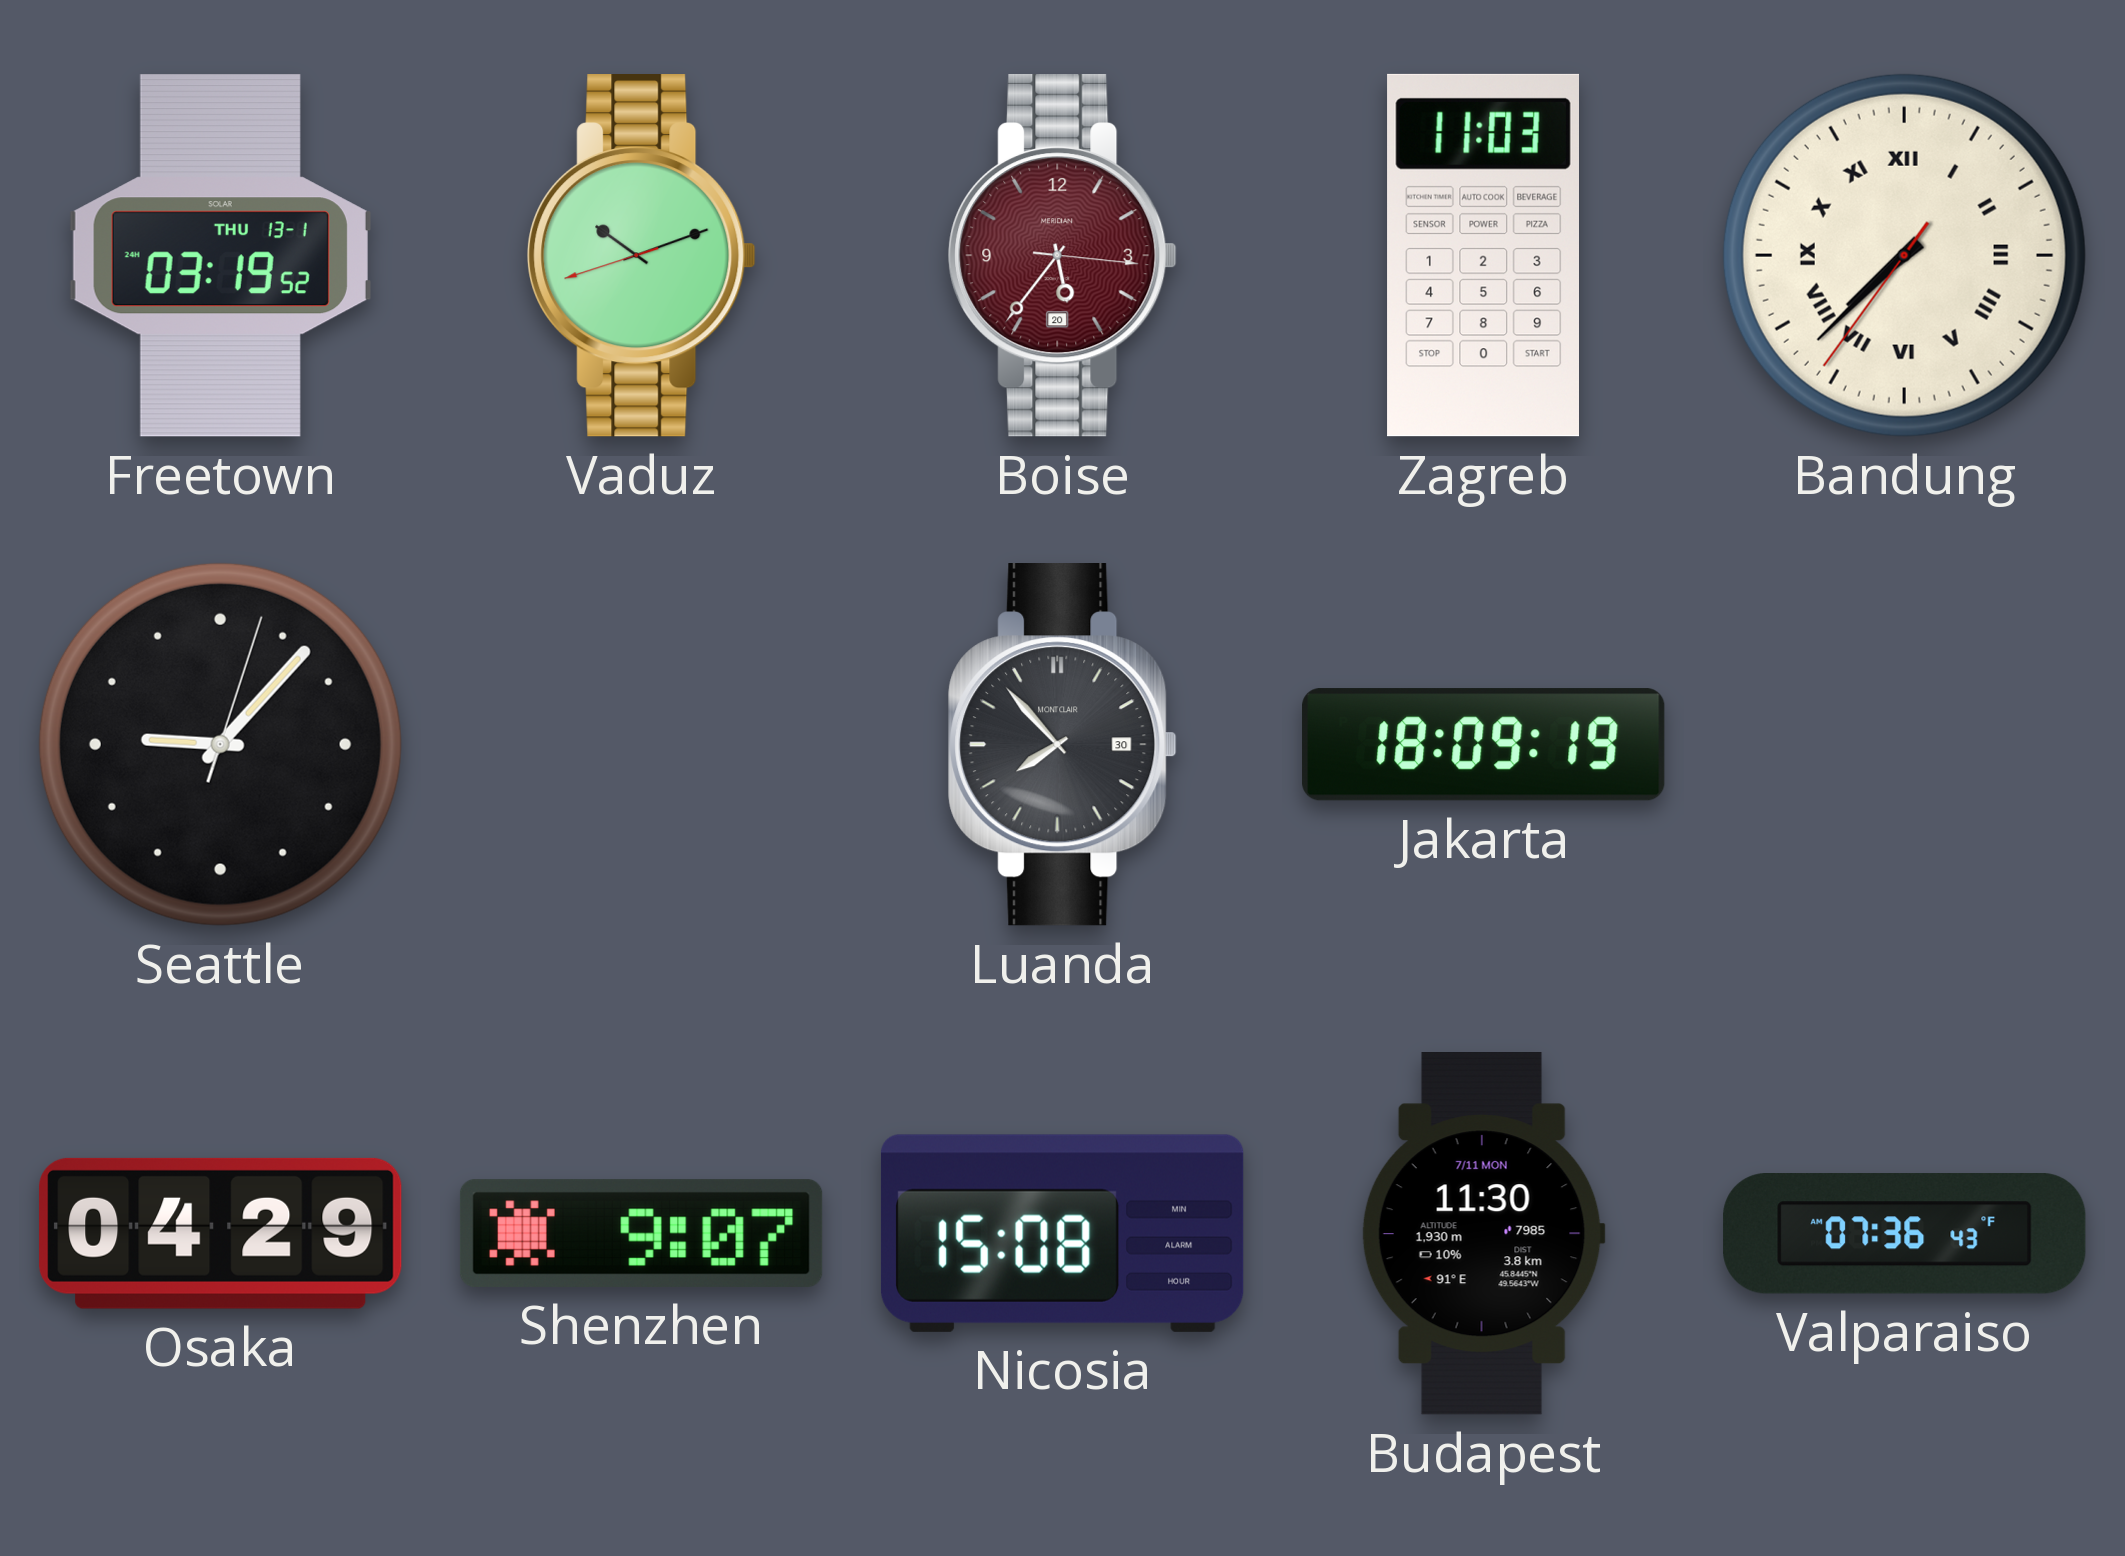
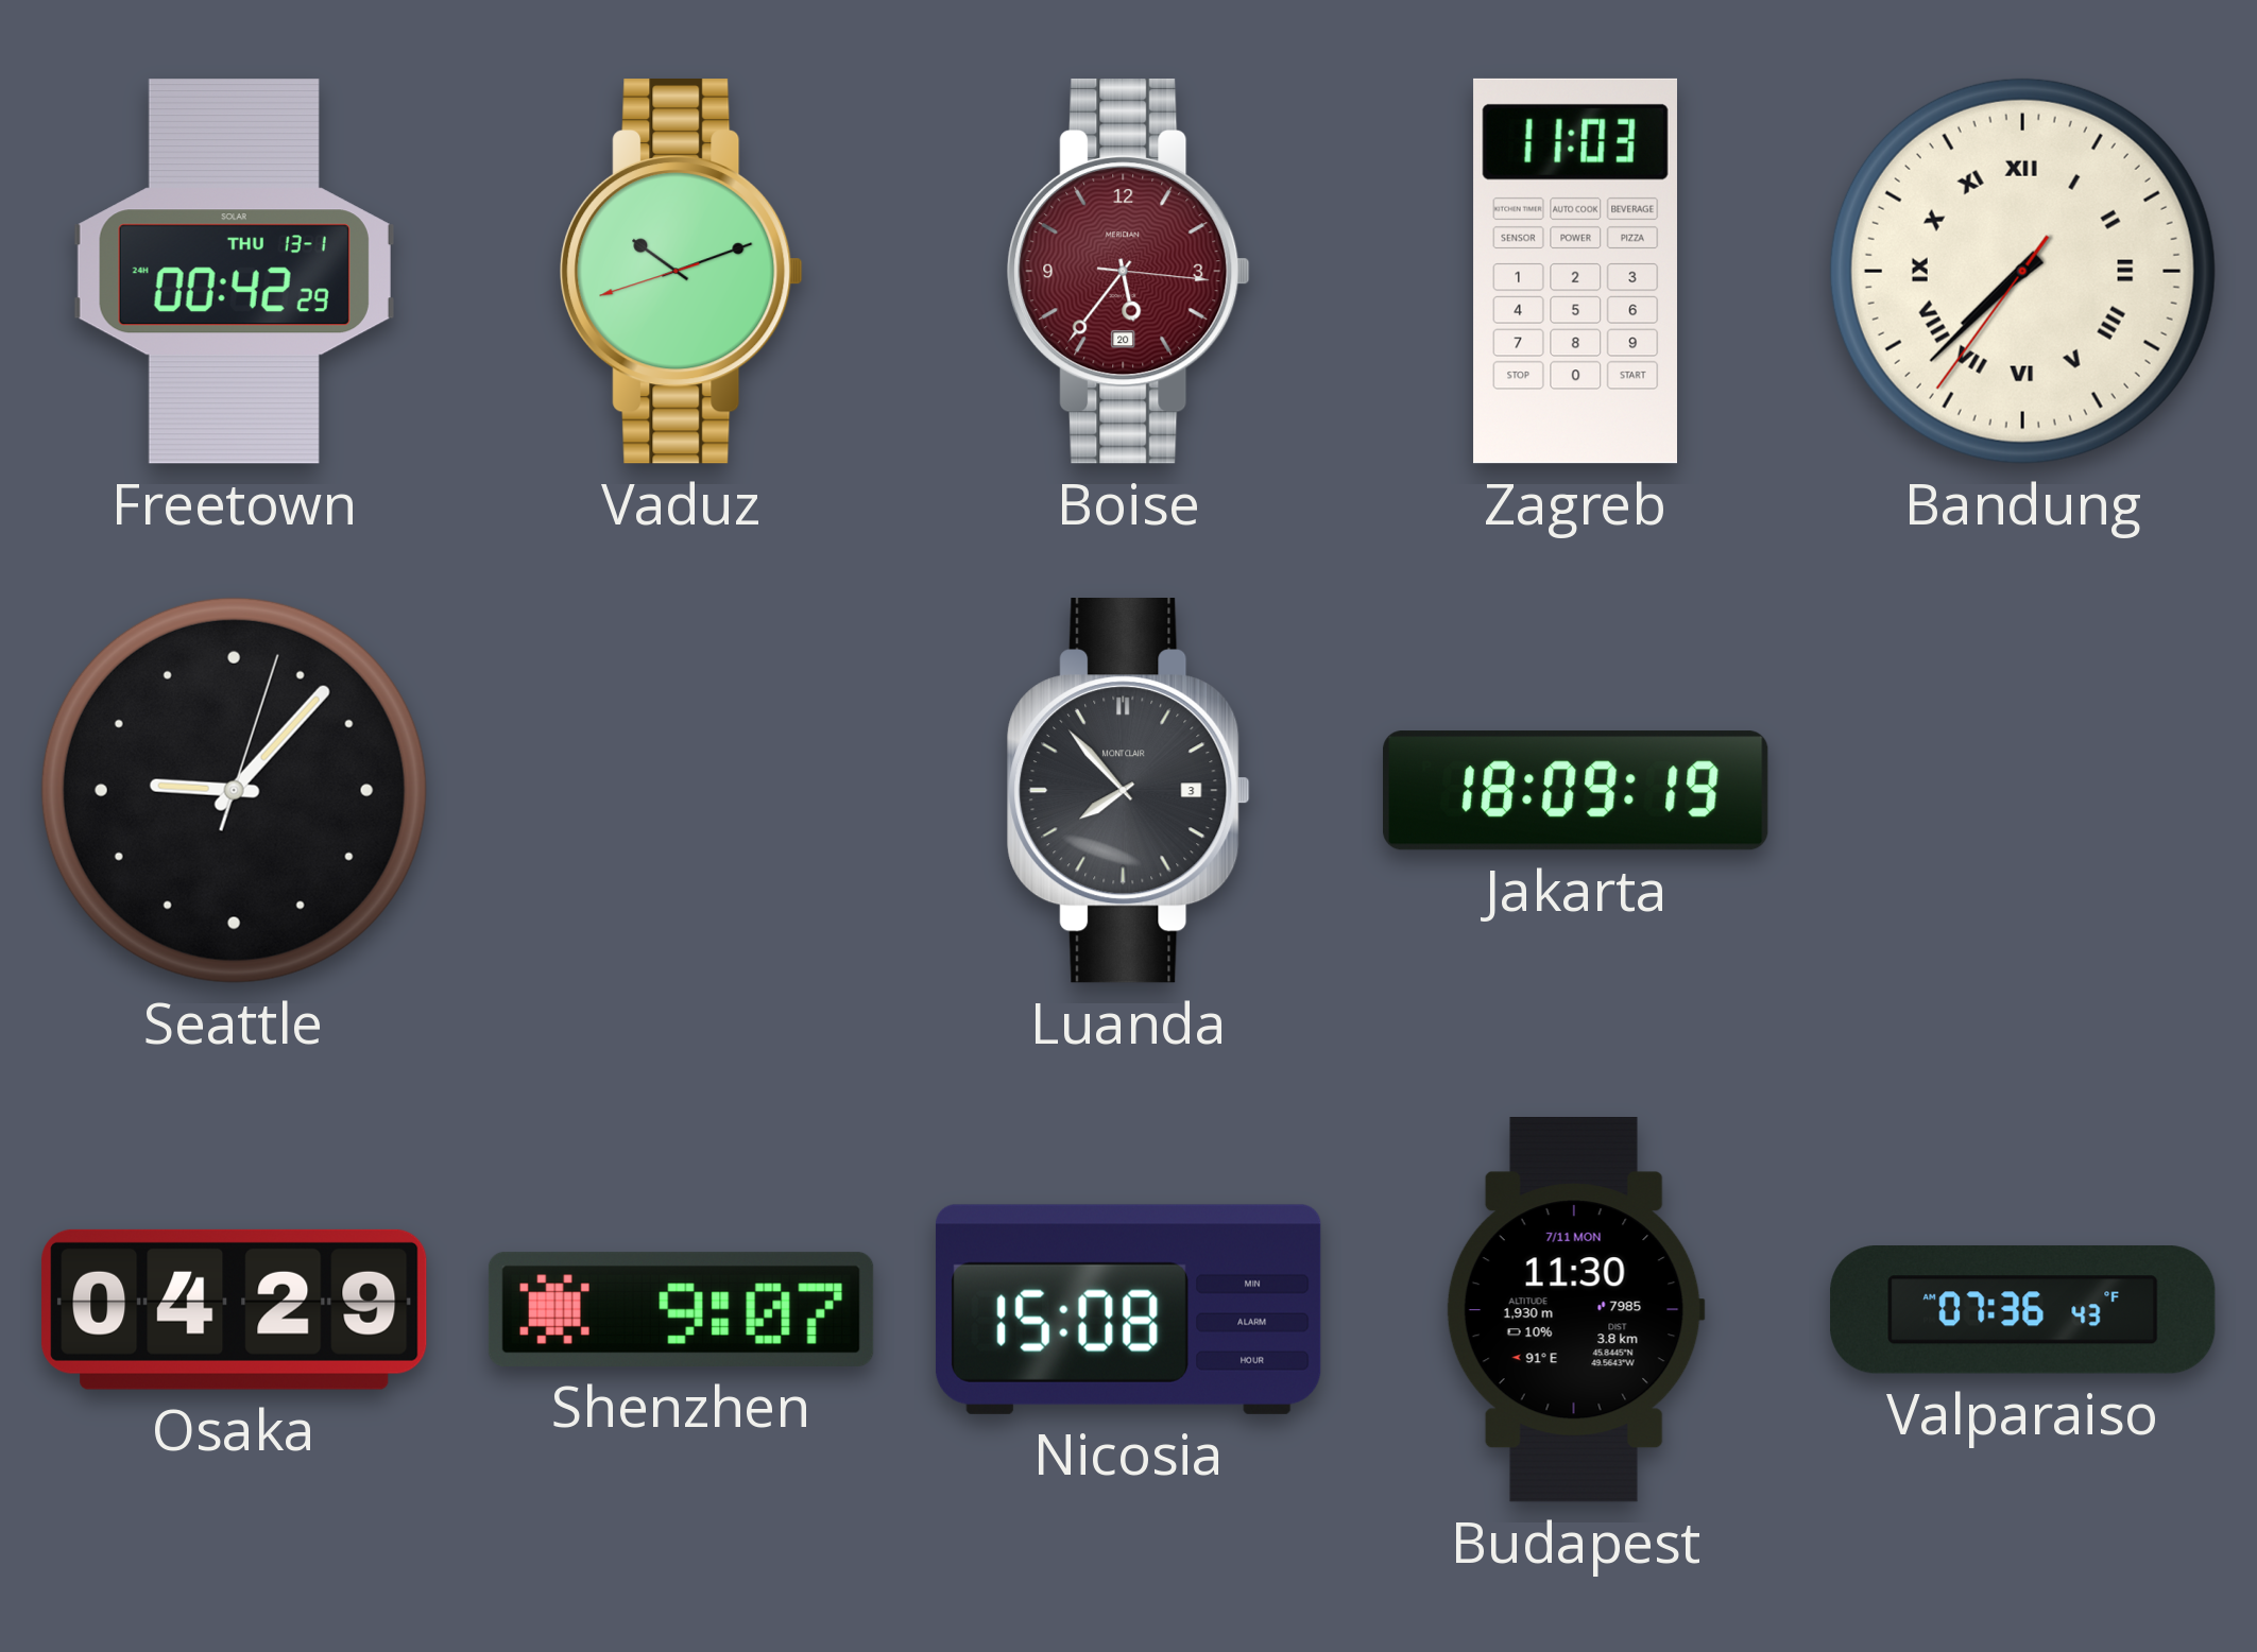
Freetown: 03:19 -> 00:42
Luanda date: 30 -> 3
